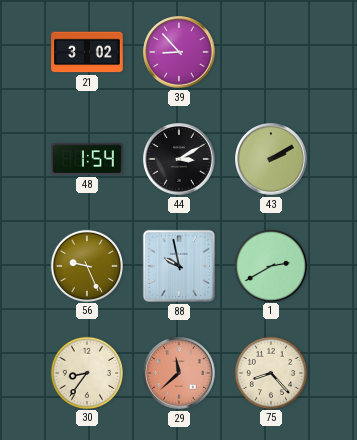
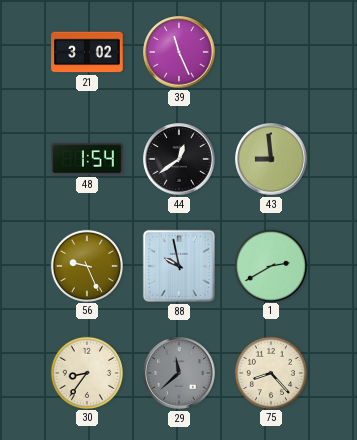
39: 8:53 -> 11:26
44: 3:10 -> 12:39
43: 2:10 -> 8:59
29 dial: salmon -> grey
